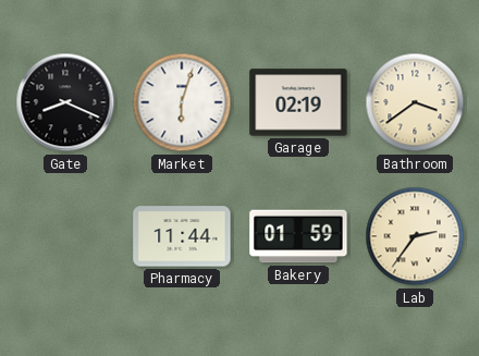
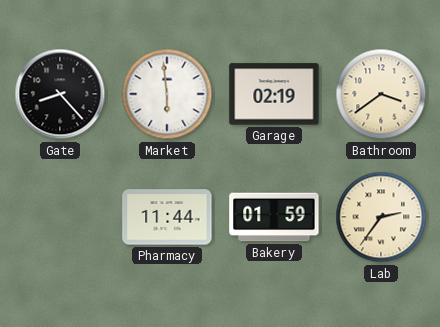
Gate: 8:19 -> 8:23
Market: 6:03 -> 5:59
